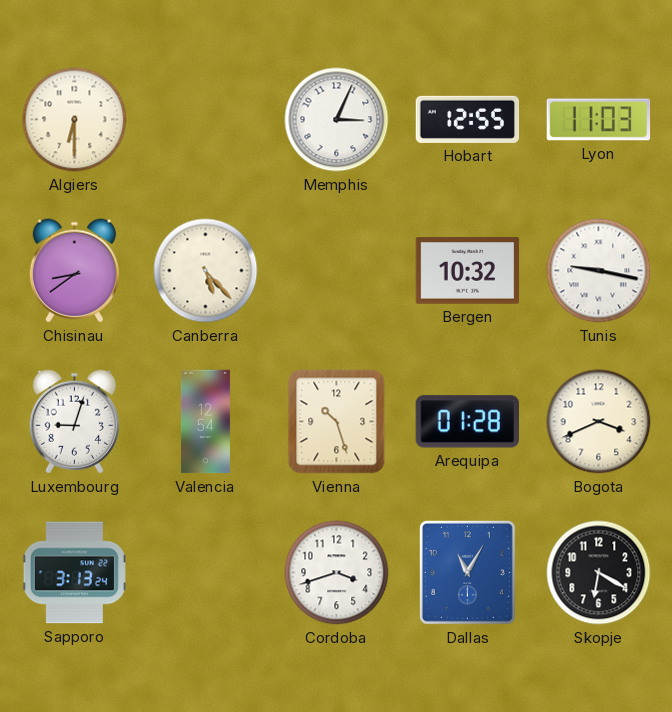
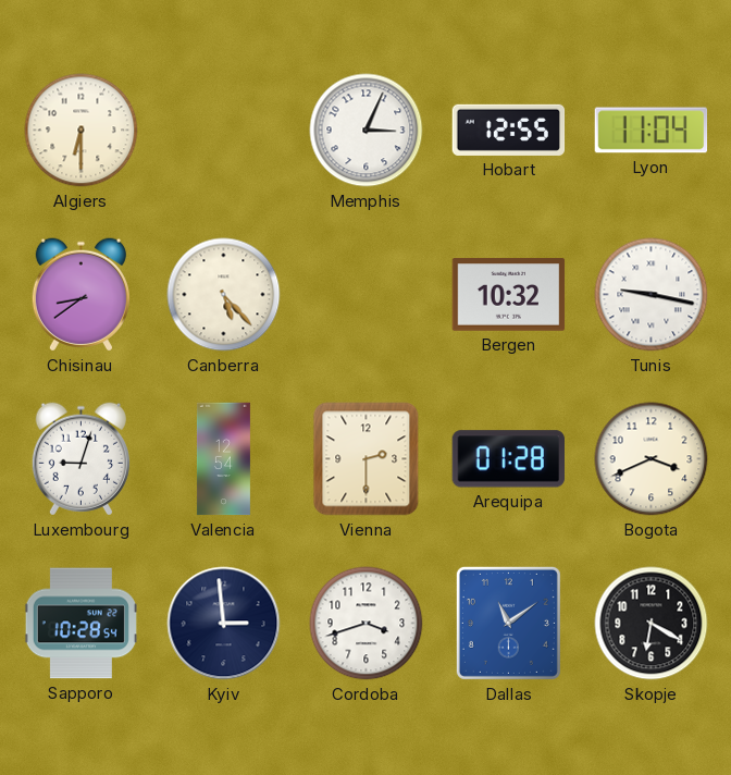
Lyon: 11:03 -> 11:04
Vienna: 10:27 -> 2:30
Sapporo: 3:13 -> 10:28
Kyiv: none -> 2:59
Dallas: 11:05 -> 11:09
